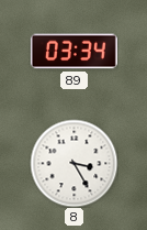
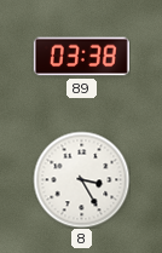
89: 03:34 -> 03:38
